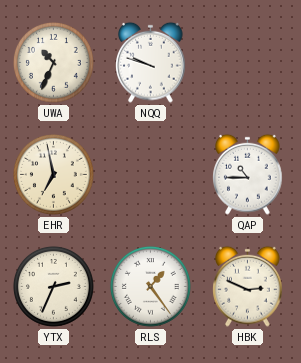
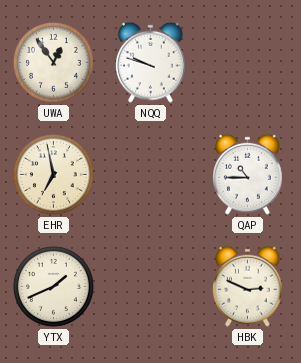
UWA: 10:34 -> 12:54
YTX: 2:34 -> 1:41
RLS: 1:24 -> none
